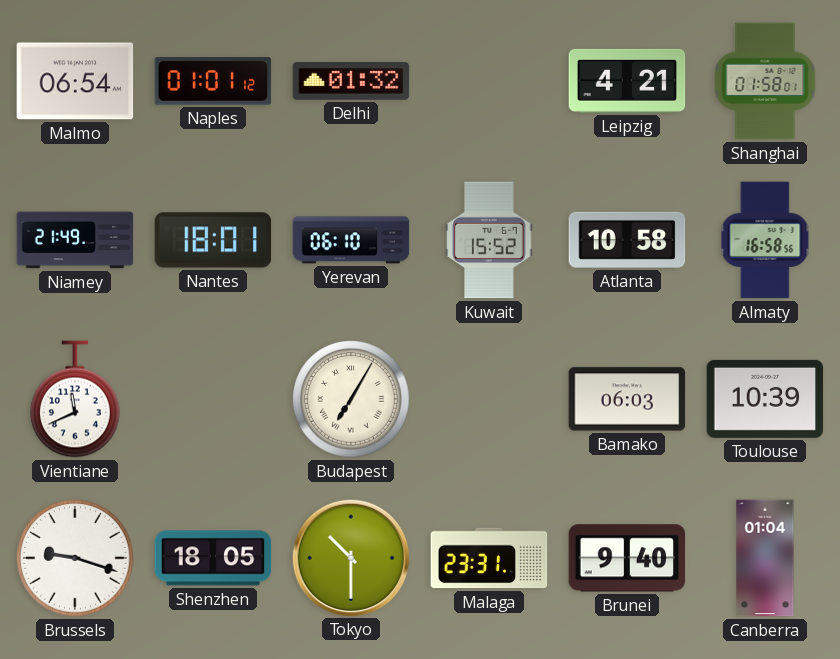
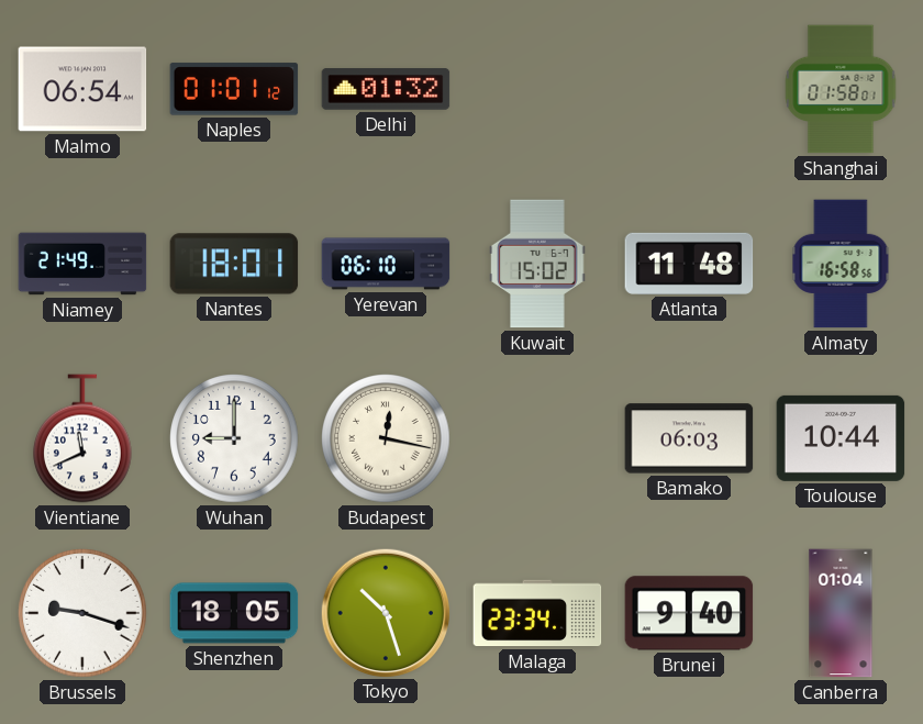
Leipzig: 4:21 -> none
Kuwait: 15:52 -> 15:02
Atlanta: 10:58 -> 11:48
Wuhan: none -> 9:00
Budapest: 7:05 -> 12:17
Toulouse: 10:39 -> 10:44
Tokyo: 10:30 -> 10:27
Malaga: 23:31 -> 23:34
